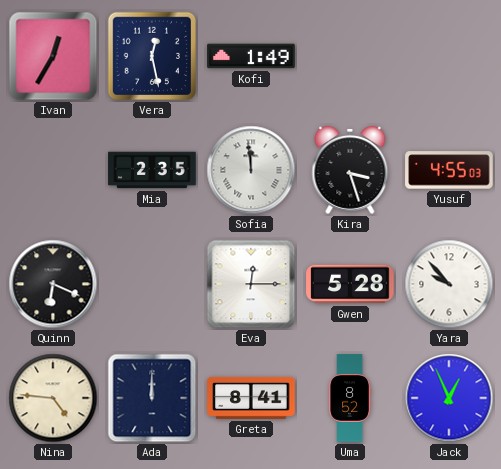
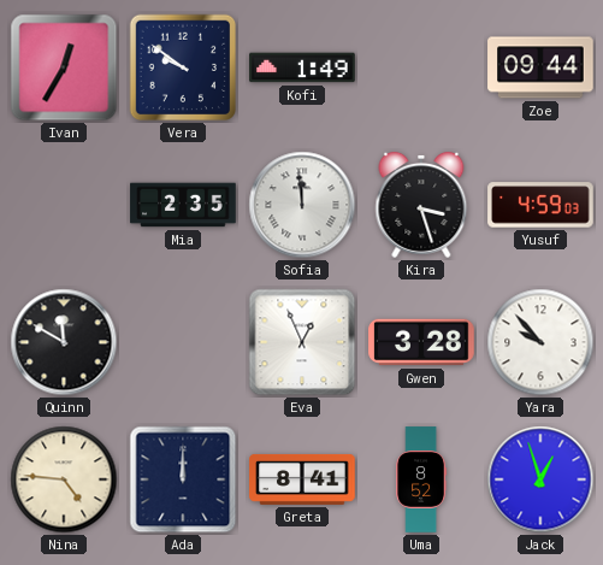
Vera: 12:28 -> 9:51
Zoe: none -> 09:44
Yusuf: 4:55 -> 4:59
Quinn: 6:19 -> 11:50
Eva: 12:15 -> 12:56
Gwen: 5:28 -> 3:28
Jack: 12:56 -> 12:57
